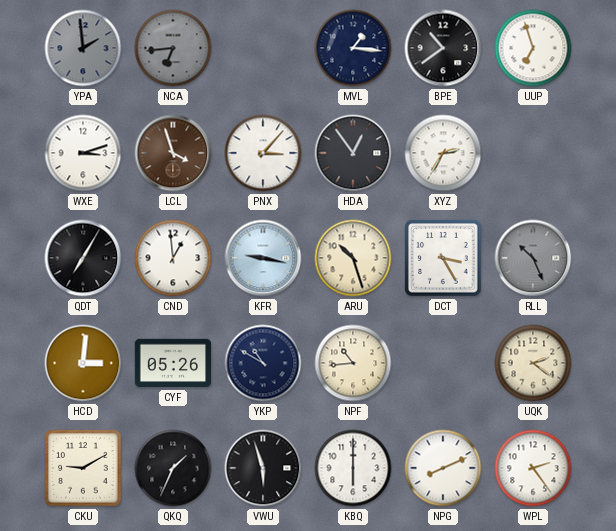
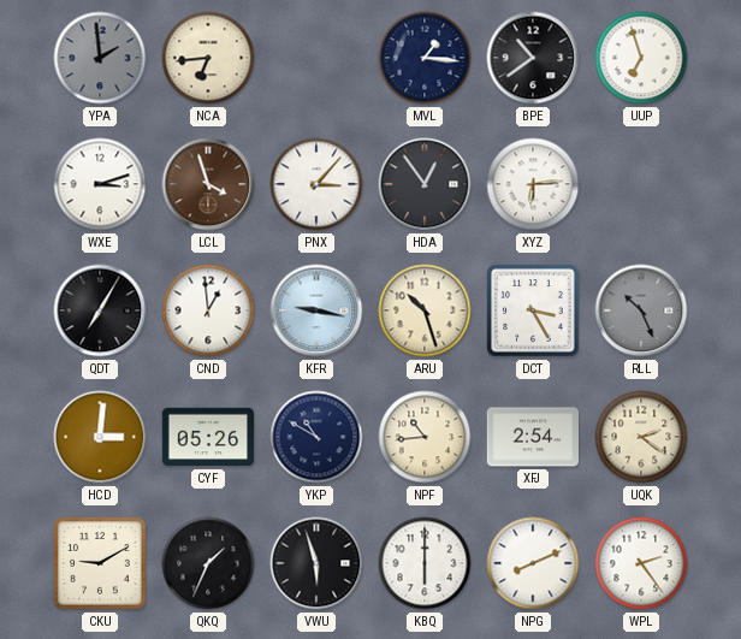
NCA dial: grey -> cream
XYZ: 2:35 -> 6:14
XFJ: none -> 2:54
